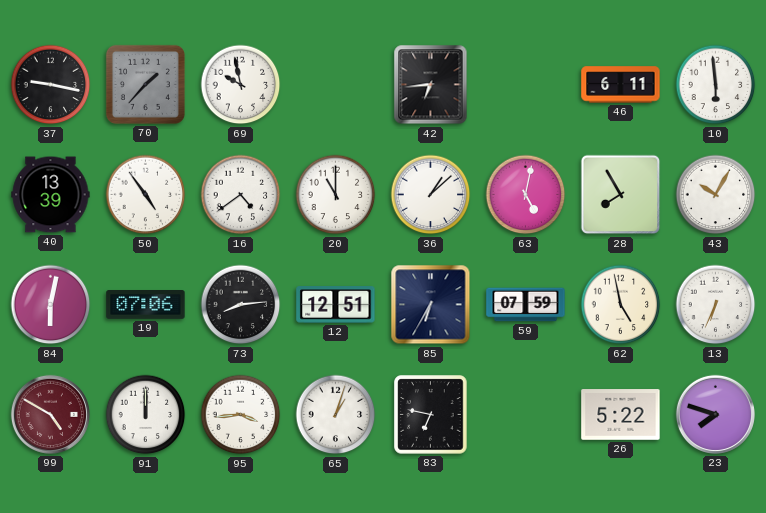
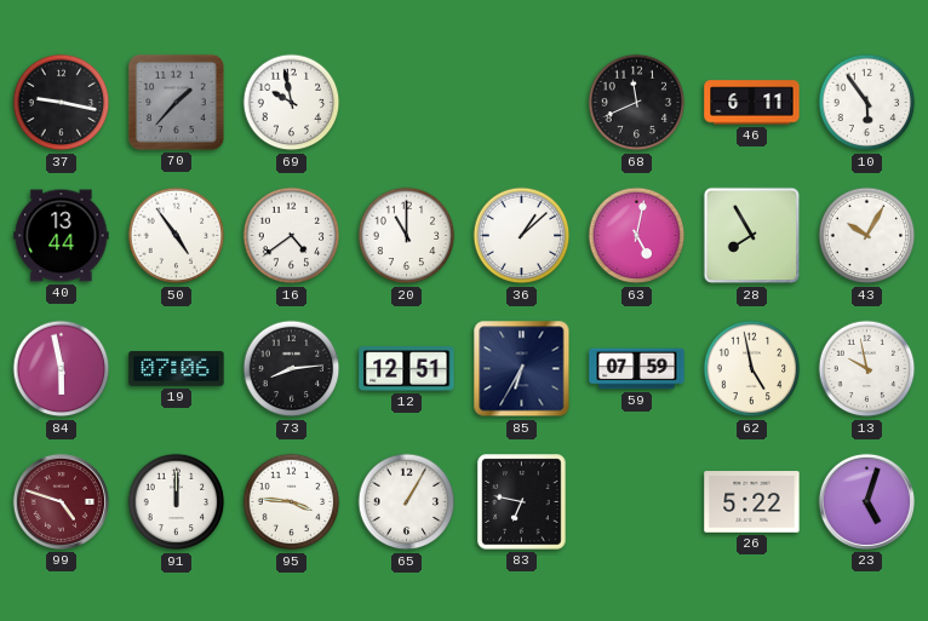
42: 6:44 -> none
68: none -> 11:41
10: 5:59 -> 5:54
40: 13:39 -> 13:44
84: 6:02 -> 5:58
13: 6:34 -> 9:58
99: 4:50 -> 4:48
95: 3:44 -> 3:46
65: 1:03 -> 1:05
23: 7:48 -> 5:03
